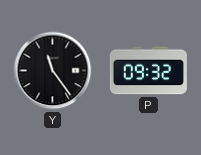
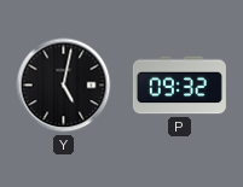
Y: 11:24 -> 5:02
